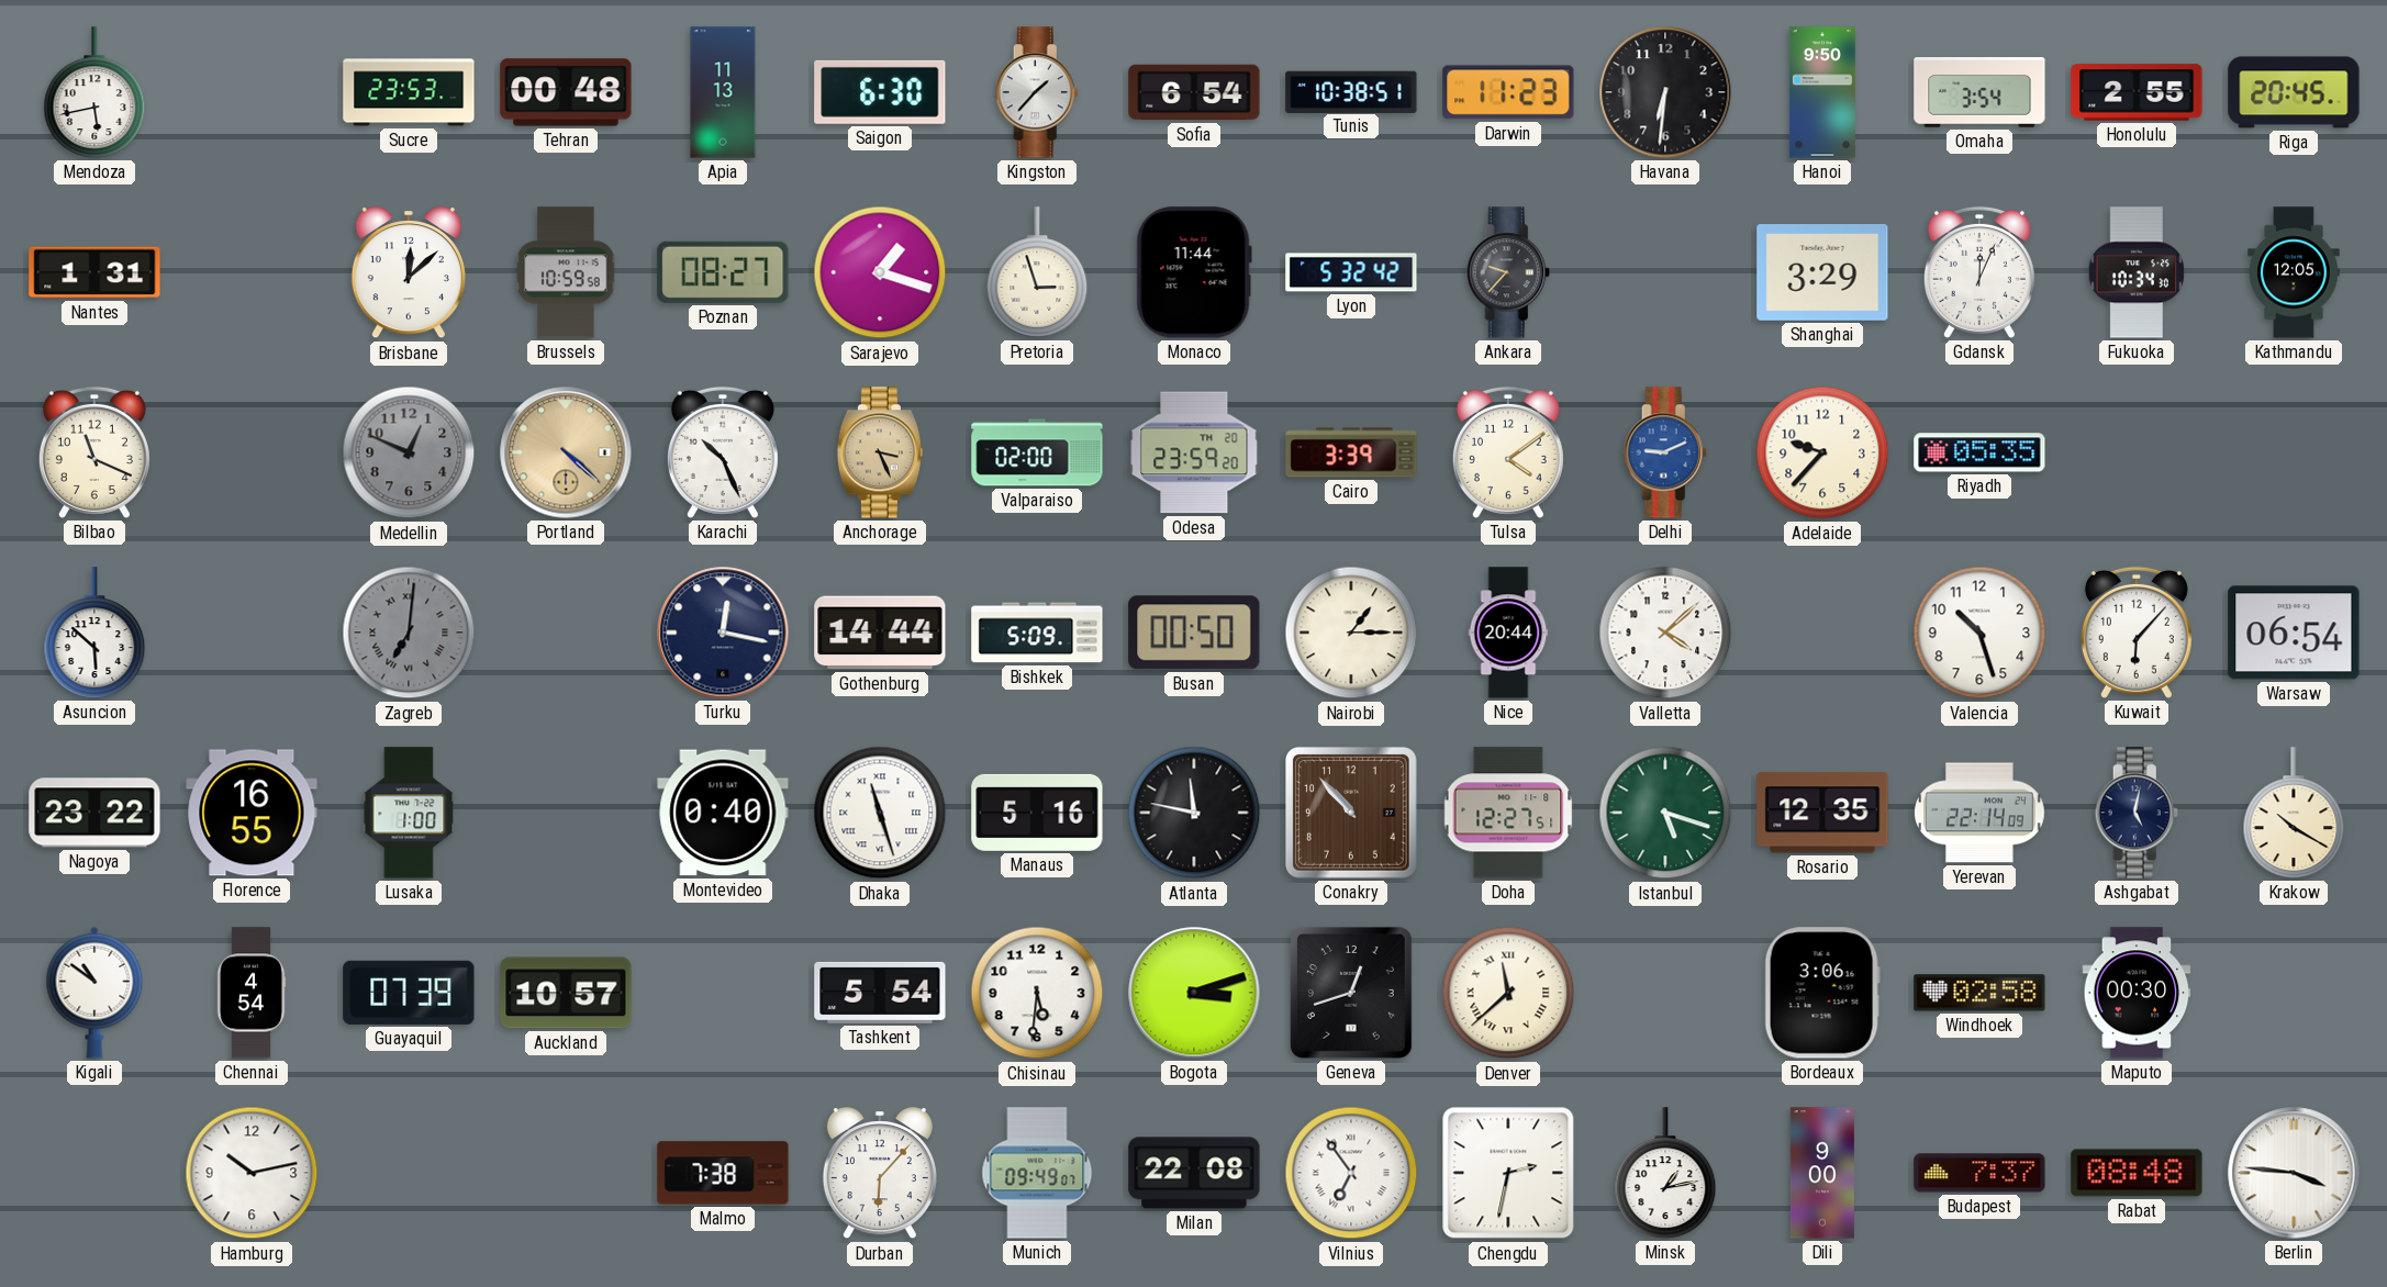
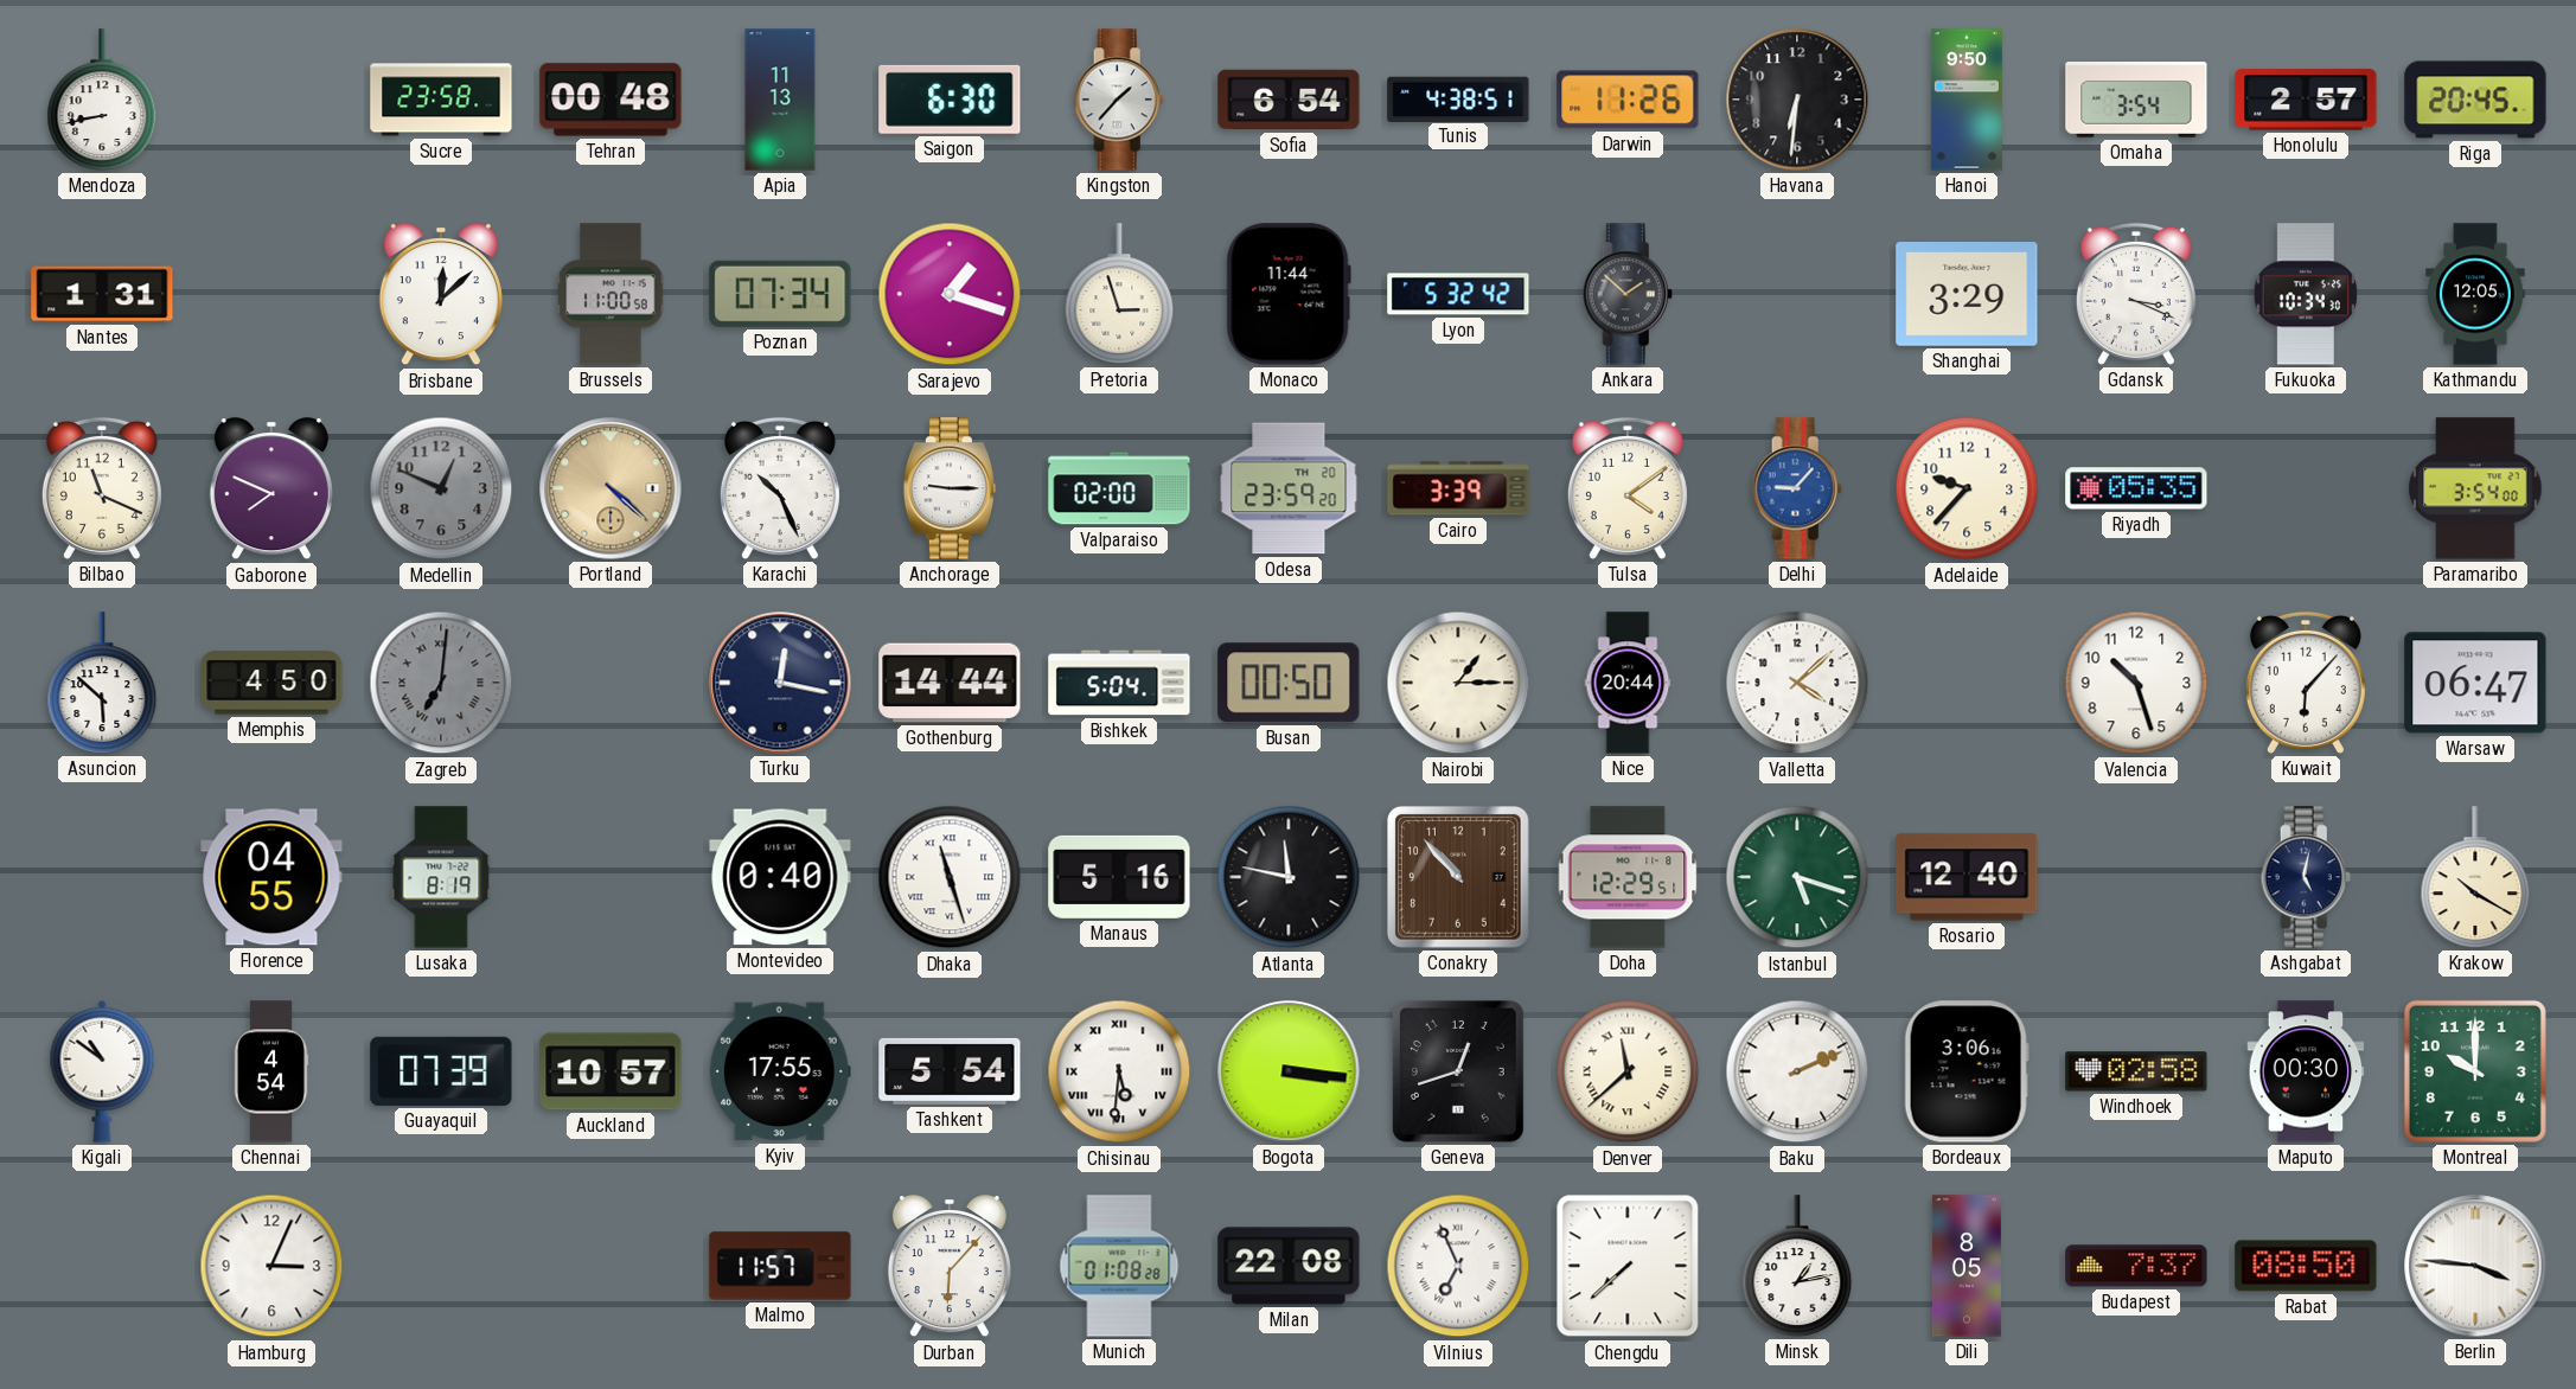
Mendoza: 5:43 -> 8:43
Sucre: 23:53 -> 23:58
Tunis: 10:38 -> 4:38
Darwin: 11:23 -> 11:26
Honolulu: 2:55 -> 2:57
Brussels: 10:59 -> 11:00
Poznan: 08:27 -> 07:34
Ankara: 9:37 -> 1:52
Gdansk: 12:04 -> 3:19
Gaborone: none -> 7:49
Anchorage: 3:26 -> 9:15
Anchorage dial: champagne -> white
Delhi: 9:11 -> 9:07
Paramaribo: none -> 3:54
Memphis: none -> 4:50
Bishkek: 5:09 -> 5:04
Warsaw: 06:54 -> 06:47
Nagoya: 23:22 -> none
Florence: 16:55 -> 04:55
Lusaka: 1:00 -> 8:19
Doha: 12:27 -> 12:29
Rosario: 12:35 -> 12:40
Yerevan: 22:14 -> none
Kyiv: none -> 17:55
Chisinau numerals: Arabic -> Roman
Bogota: 3:12 -> 3:16
Baku: none -> 2:11
Montreal: none -> 10:00
Hamburg: 10:13 -> 3:04
Malmo: 7:38 -> 11:57
Munich: 09:49 -> 01:08
Vilnius: 6:54 -> 6:56
Chengdu: 2:32 -> 7:38
Dili: 9:00 -> 8:05
Rabat: 08:48 -> 08:50
